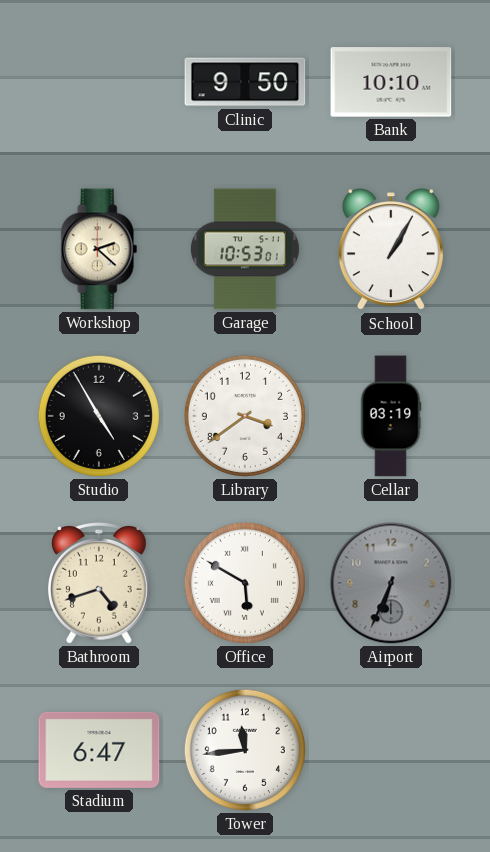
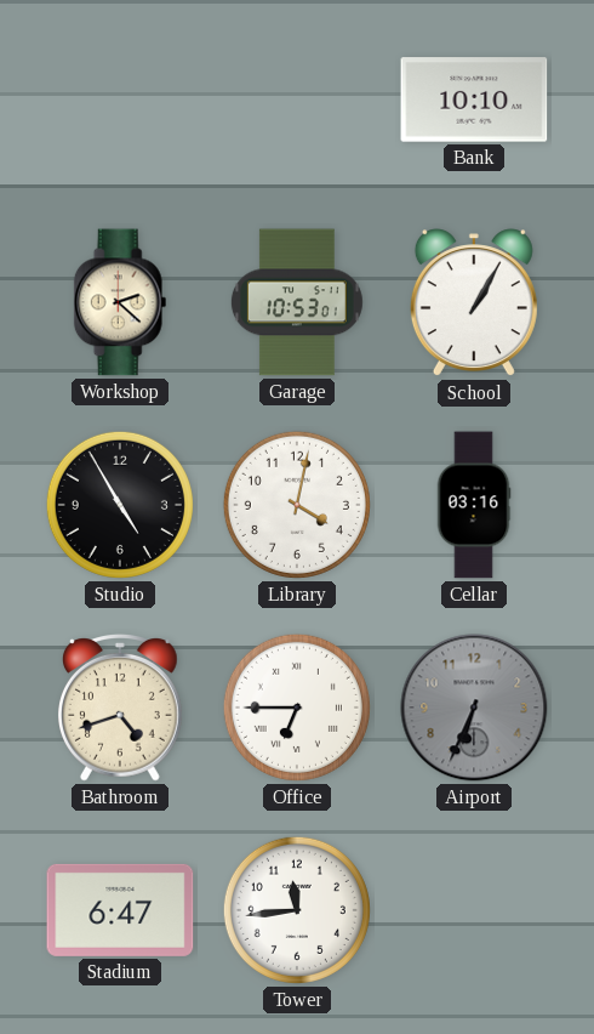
Clinic: 9:50 -> none
Library: 3:39 -> 4:02
Cellar: 03:19 -> 03:16
Office: 5:50 -> 6:45
